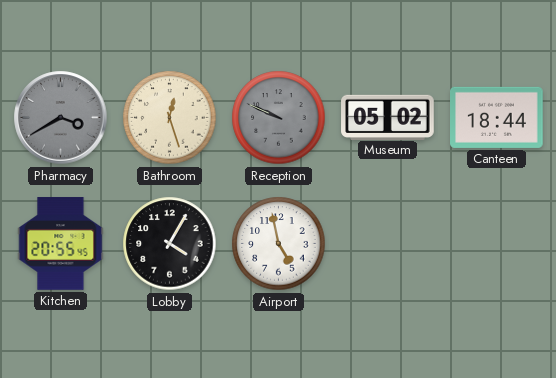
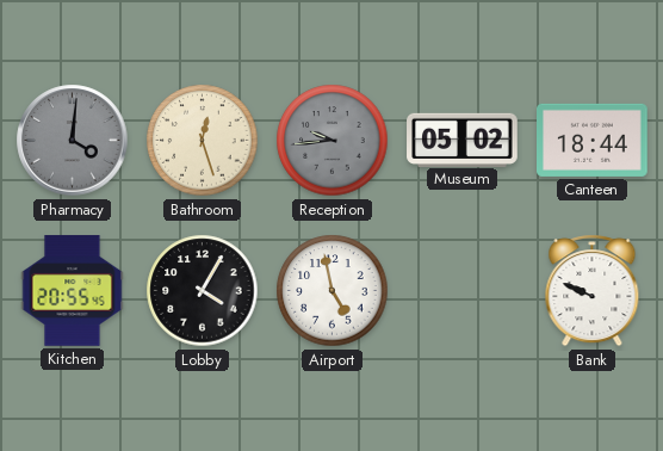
Pharmacy: 3:40 -> 4:01
Reception: 9:49 -> 9:44
Bank: none -> 9:49
